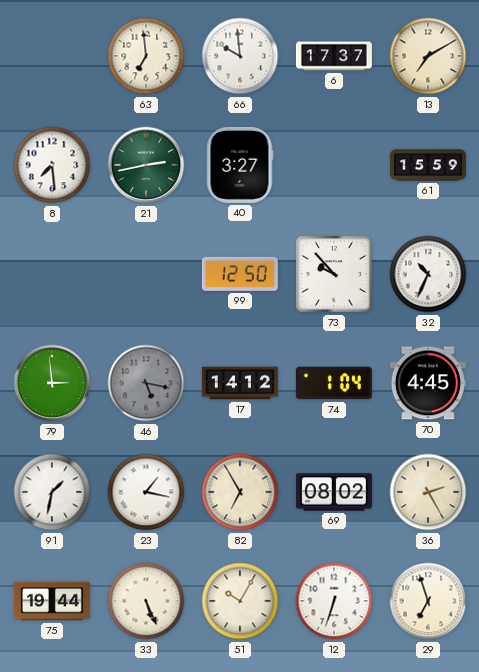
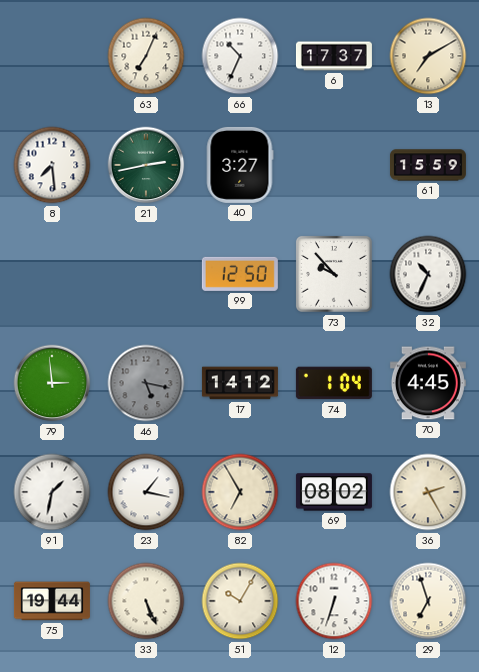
63: 6:59 -> 7:04
66: 9:59 -> 10:34
